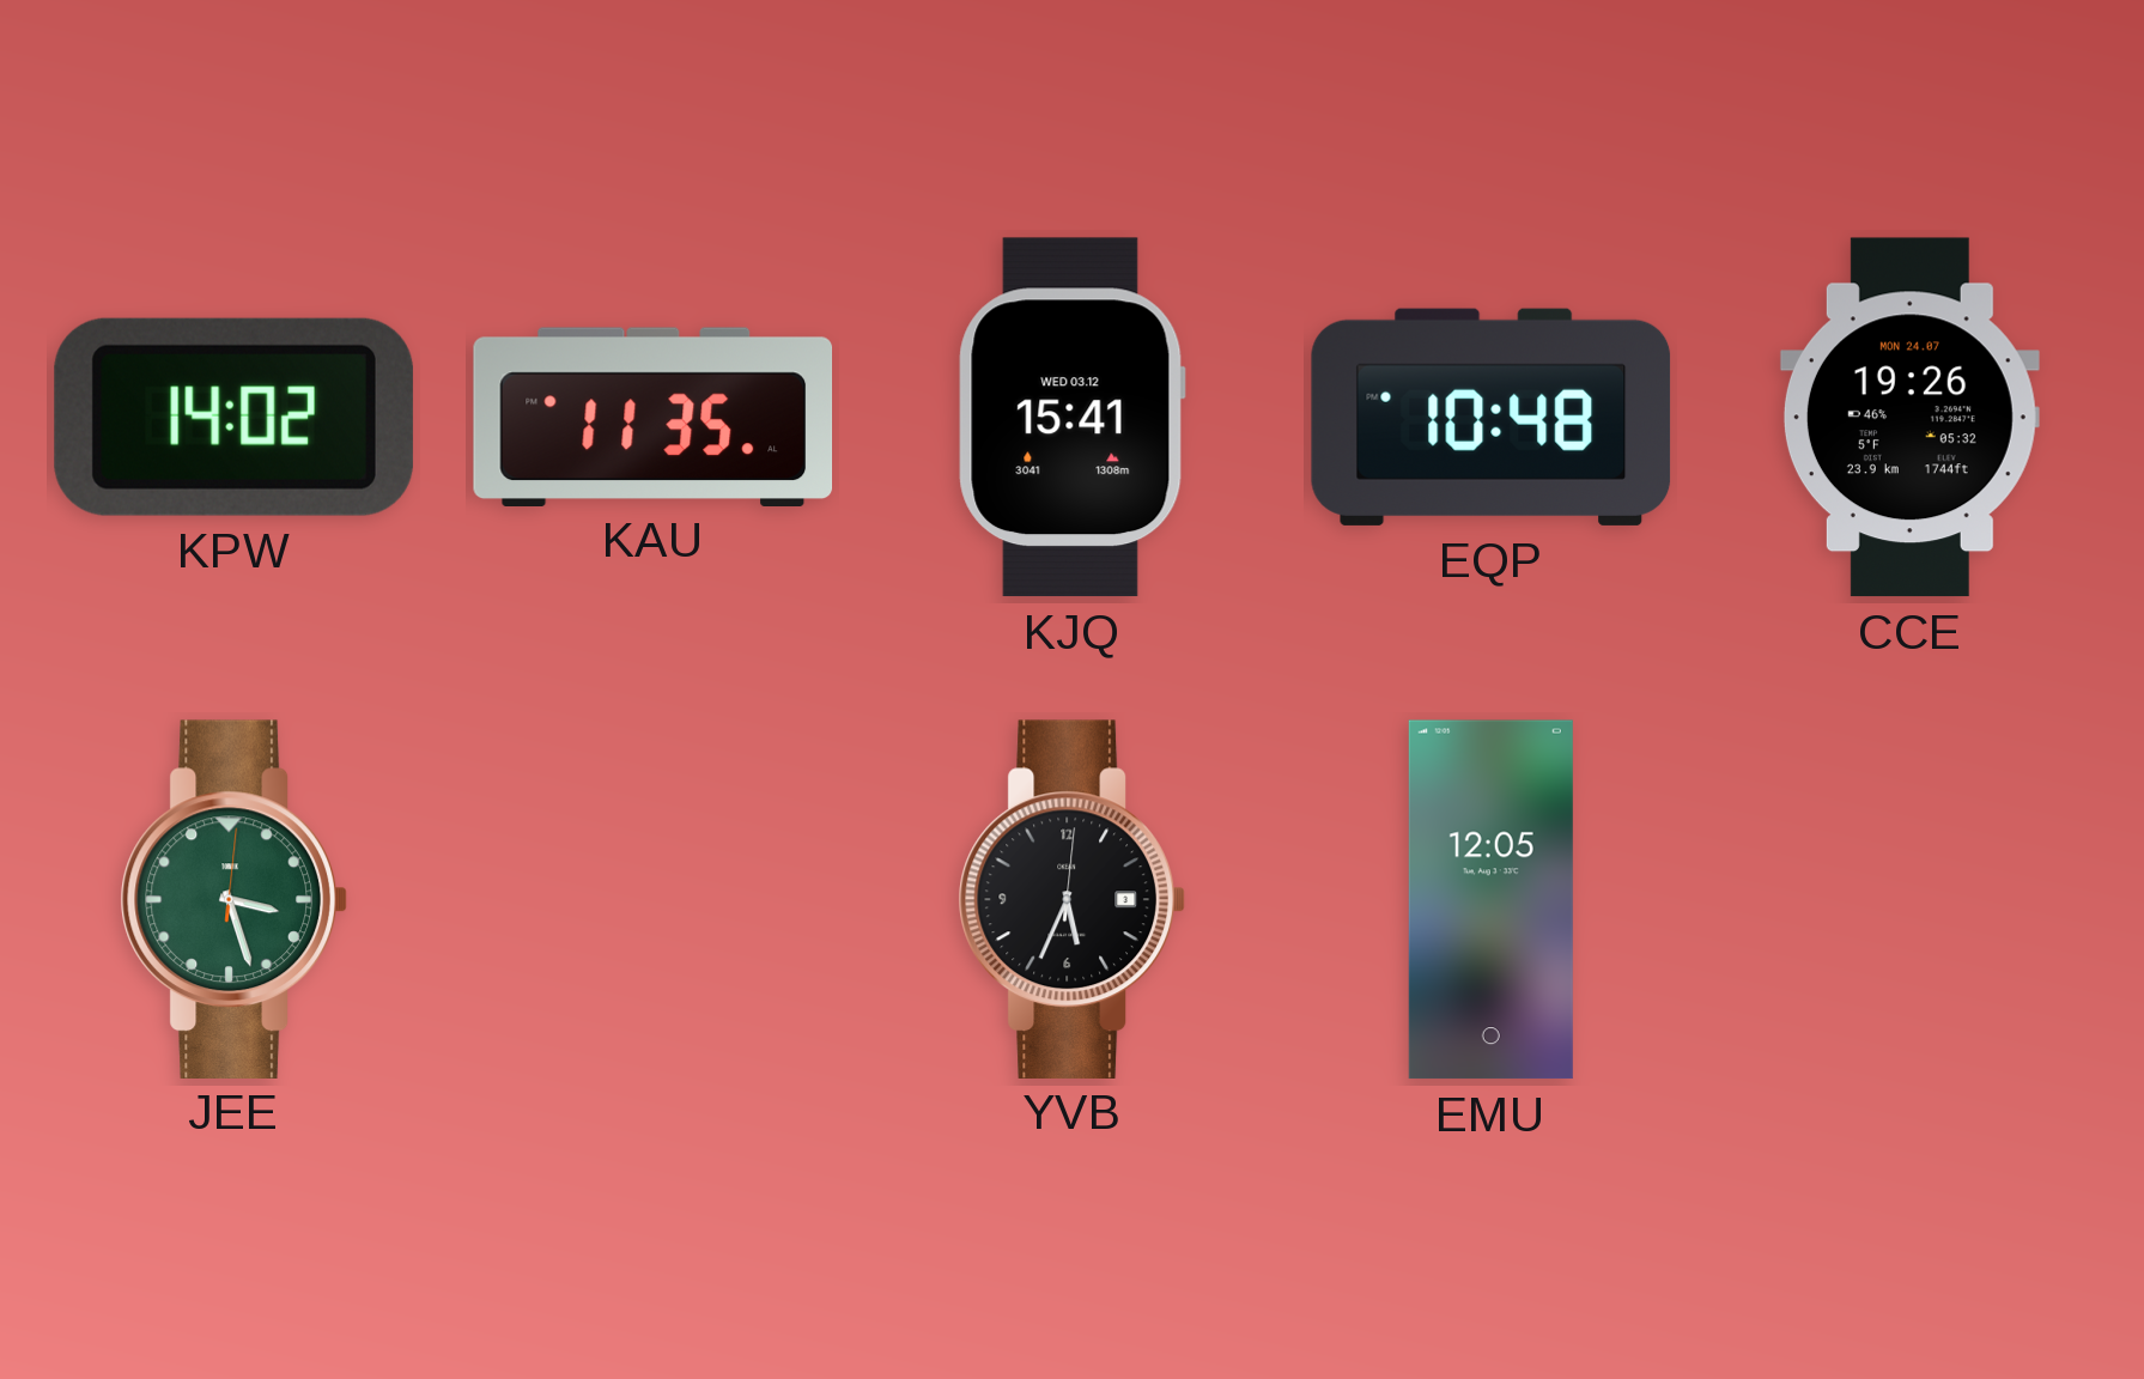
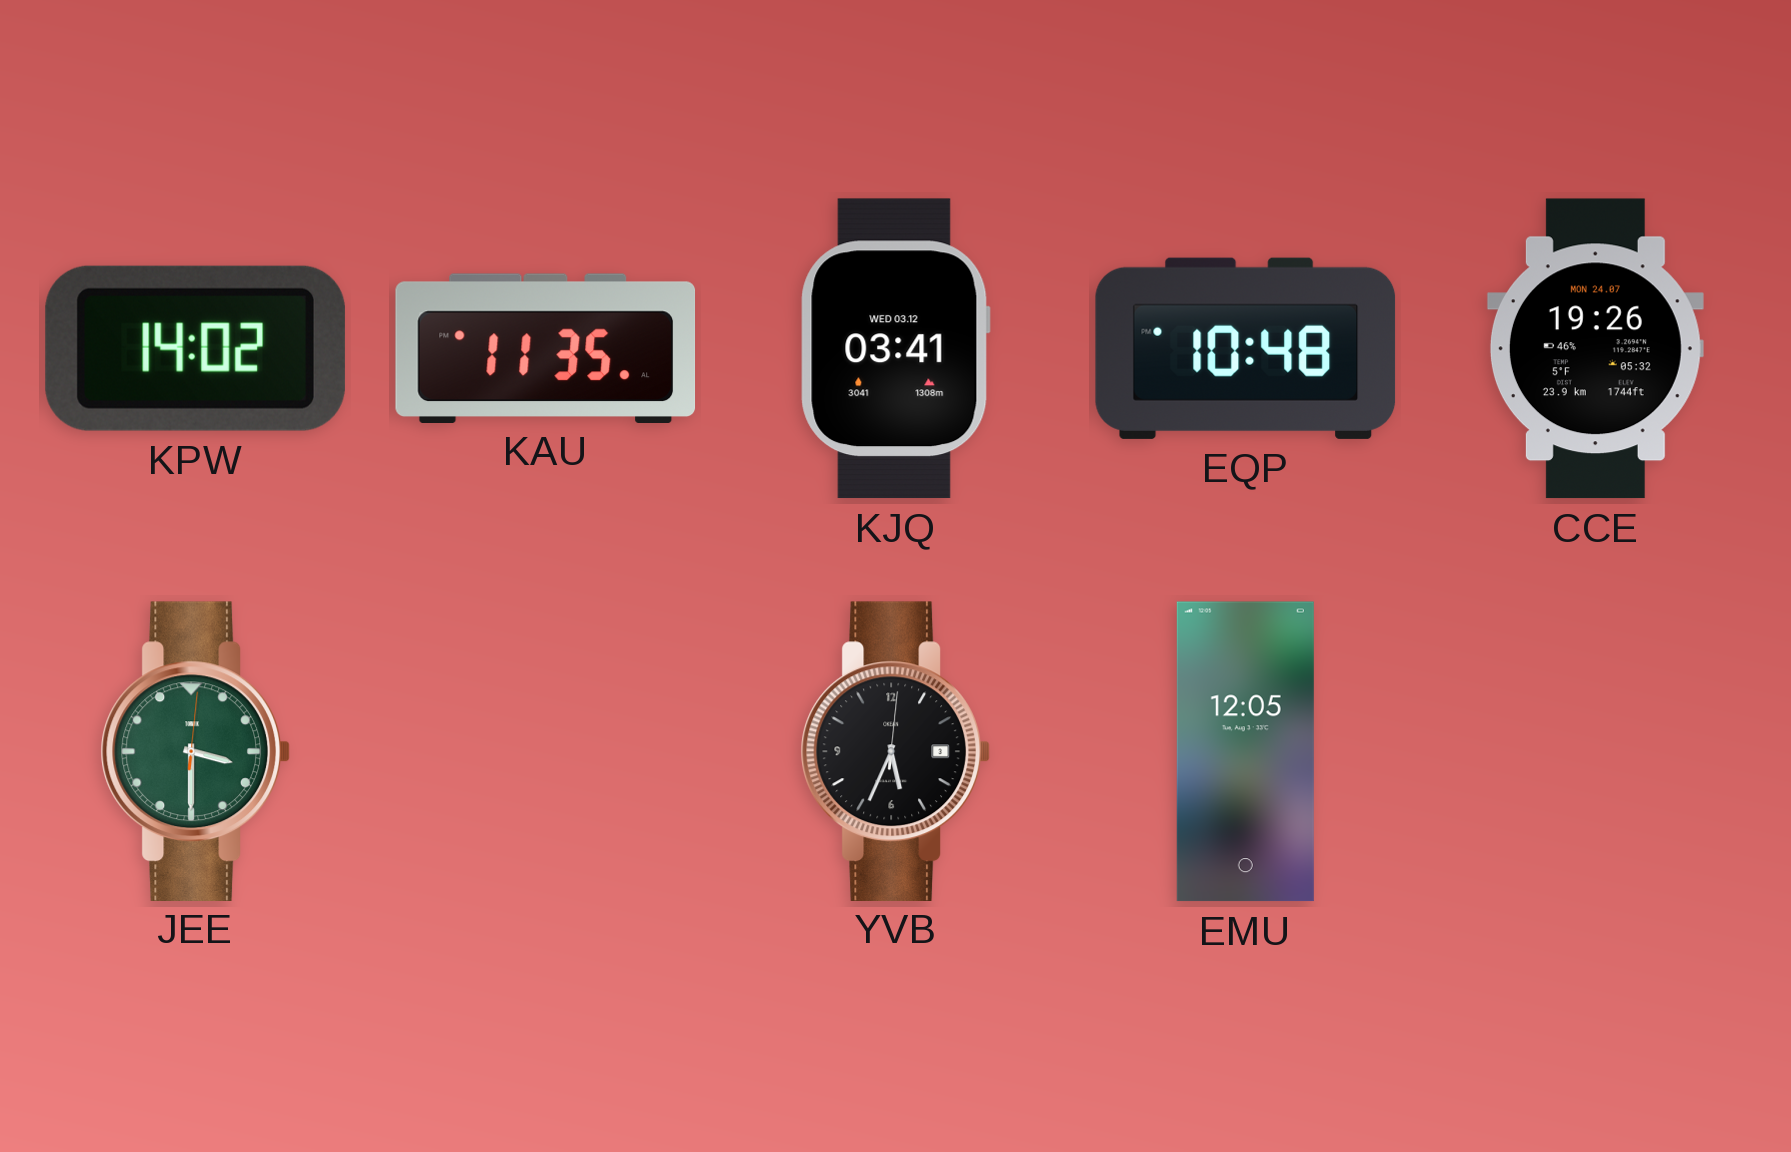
KJQ: 15:41 -> 03:41
JEE: 3:27 -> 3:30
